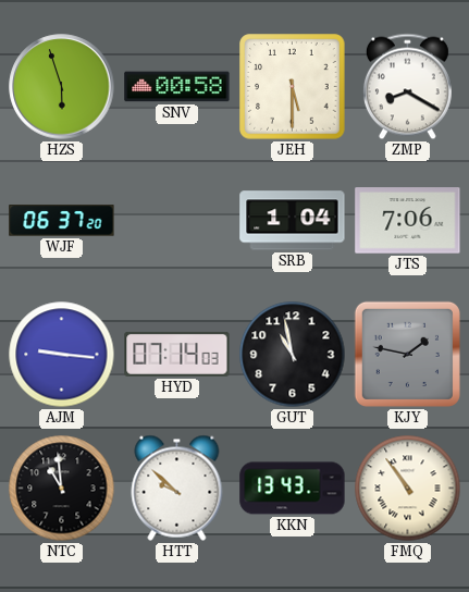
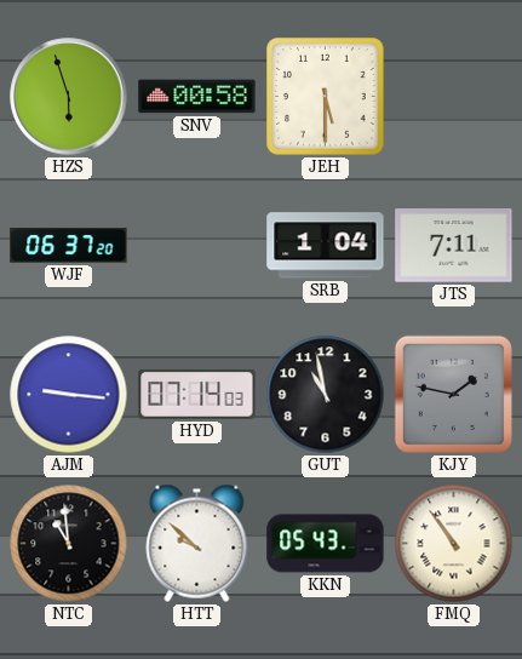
ZMP: 8:20 -> none
JTS: 7:06 -> 7:11
KKN: 13:43 -> 05:43
